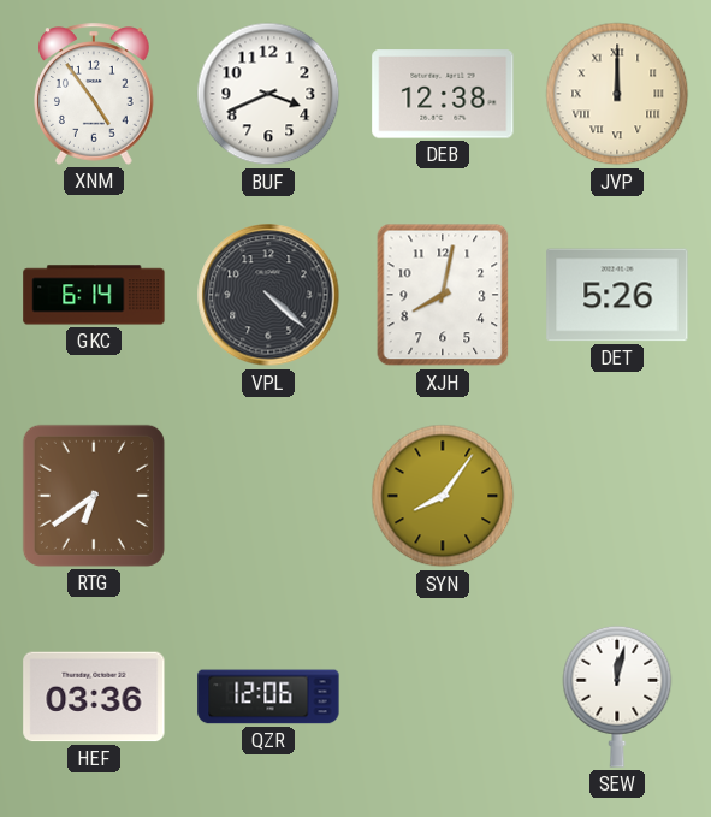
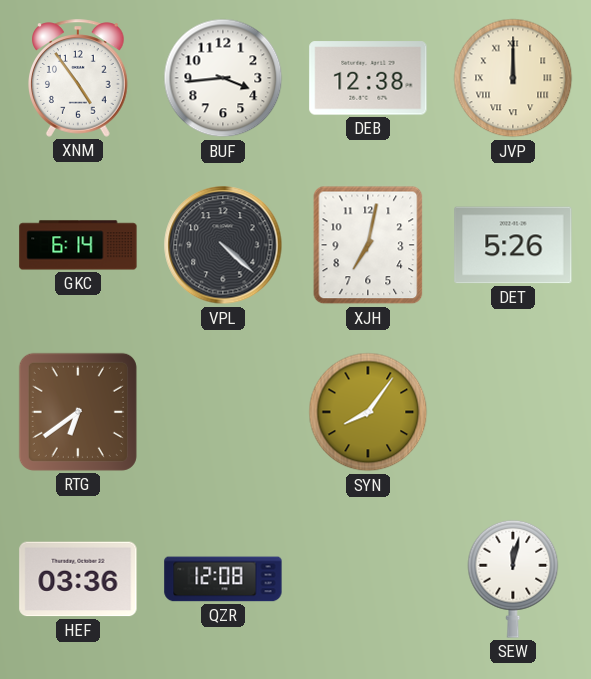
BUF: 3:41 -> 3:44
XJH: 8:02 -> 7:02
QZR: 12:06 -> 12:08
